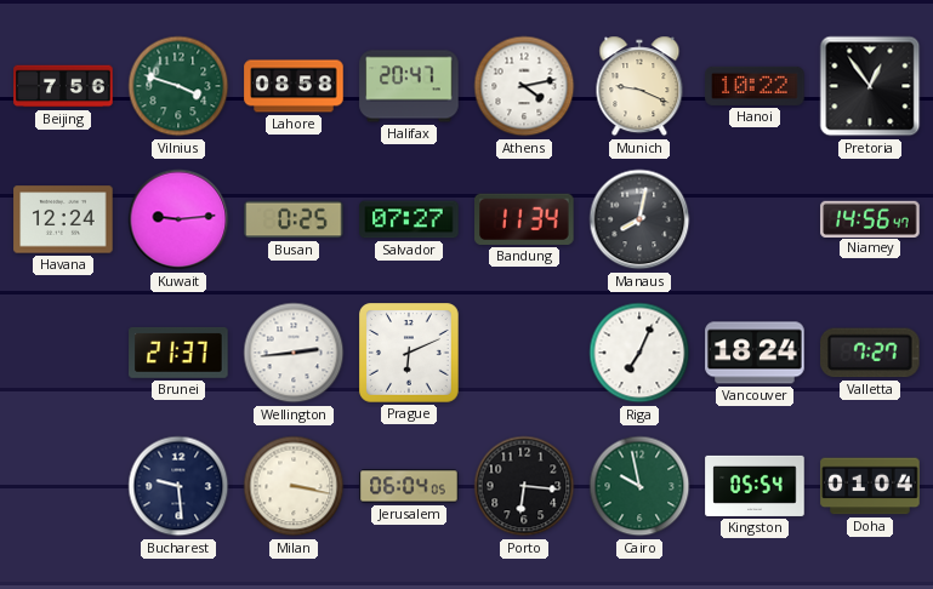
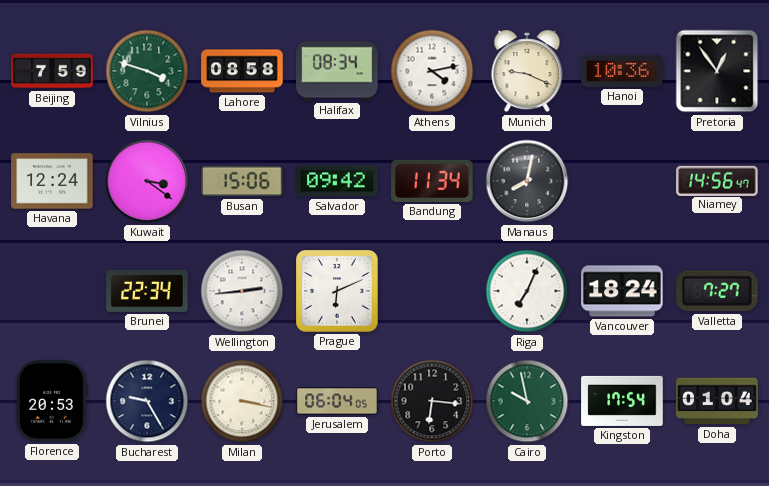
Beijing: 7:56 -> 7:59
Halifax: 20:47 -> 08:34
Hanoi: 10:22 -> 10:36
Kuwait: 9:14 -> 3:21
Busan: 0:25 -> 15:06
Salvador: 07:27 -> 09:42
Brunei: 21:37 -> 22:34
Florence: none -> 20:53
Bucharest: 9:29 -> 9:25
Kingston: 05:54 -> 17:54
